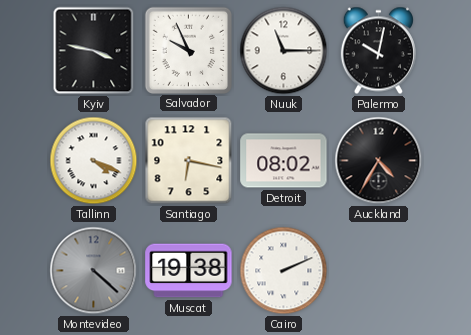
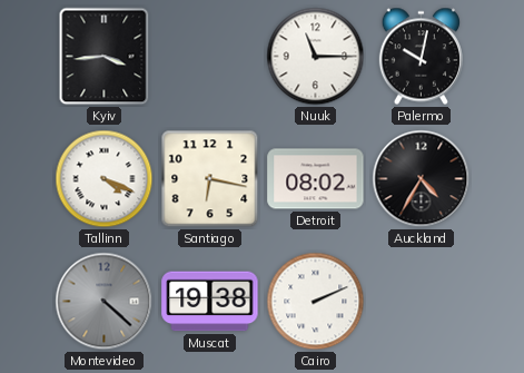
Kyiv: 3:47 -> 3:44
Salvador: 9:56 -> none
